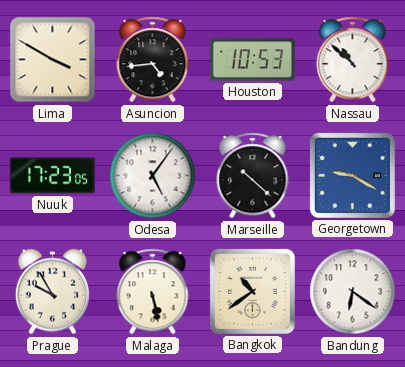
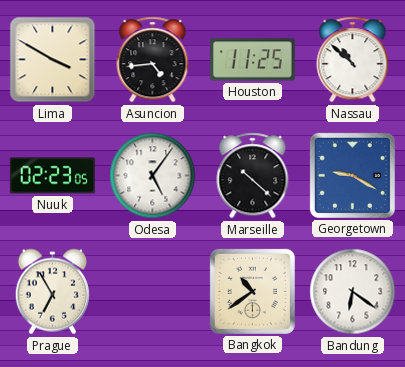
Houston: 10:53 -> 11:25
Nuuk: 17:23 -> 02:23
Prague: 9:55 -> 6:55
Malaga: 5:28 -> none
